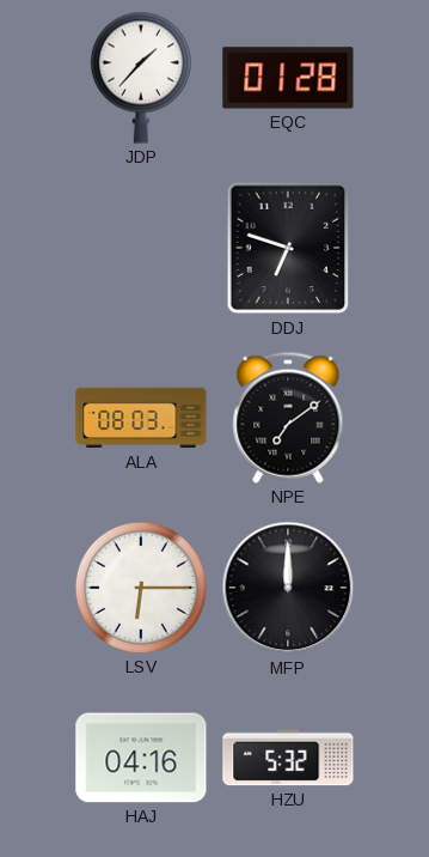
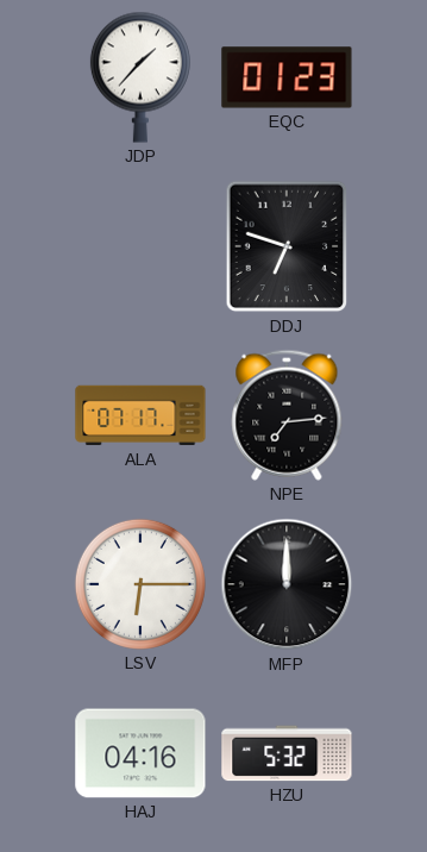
EQC: 01:28 -> 01:23
ALA: 08:03 -> 07:17
NPE: 7:09 -> 7:14
